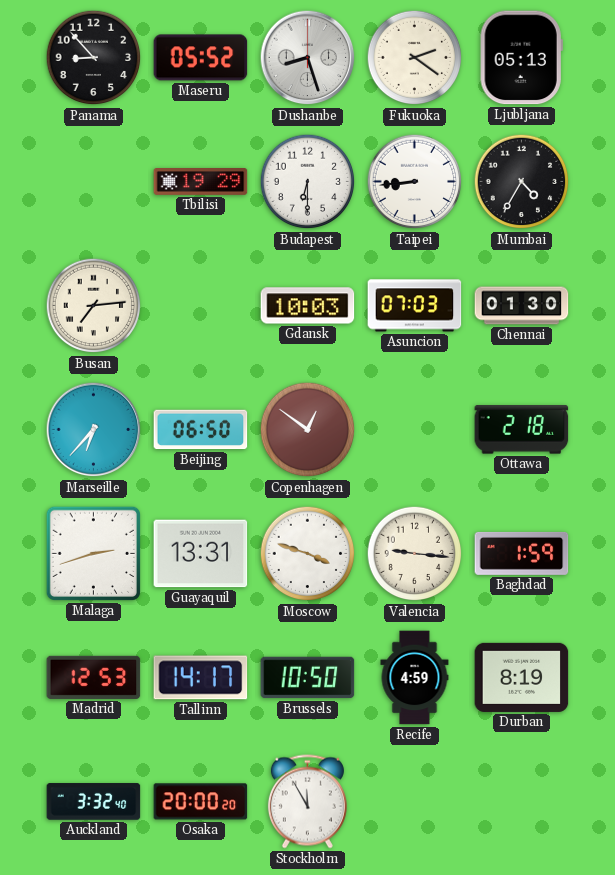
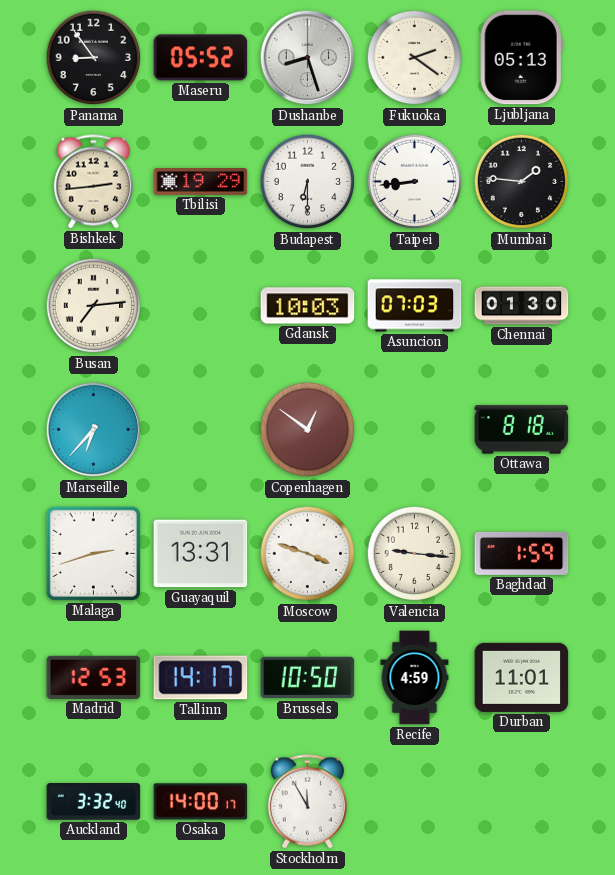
Panama: 8:53 -> 8:54
Bishkek: none -> 2:44
Mumbai: 4:35 -> 1:46
Beijing: 06:50 -> none
Ottawa: 2:18 -> 8:18
Durban: 8:19 -> 11:01
Osaka: 20:00 -> 14:00
